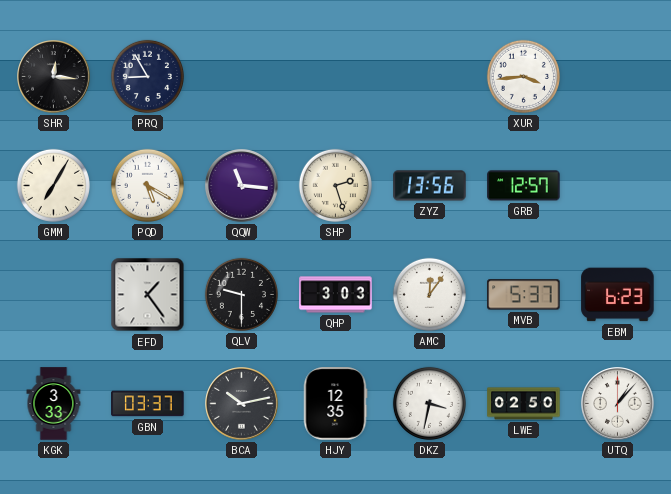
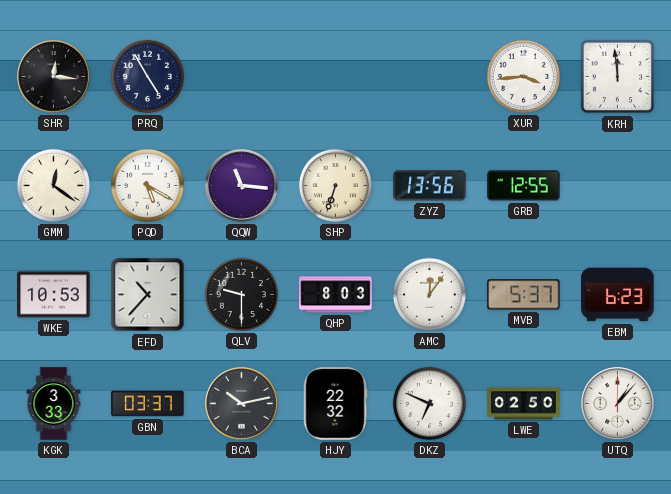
PRQ: 8:55 -> 4:55
KRH: none -> 11:59
GMM: 7:05 -> 12:21
SHP: 2:27 -> 6:33
GRB: 12:57 -> 12:55
WKE: none -> 10:53
EFD: 1:24 -> 10:37
QHP: 3:03 -> 8:03
HJY: 12:35 -> 22:32
DKZ: 3:32 -> 6:49
